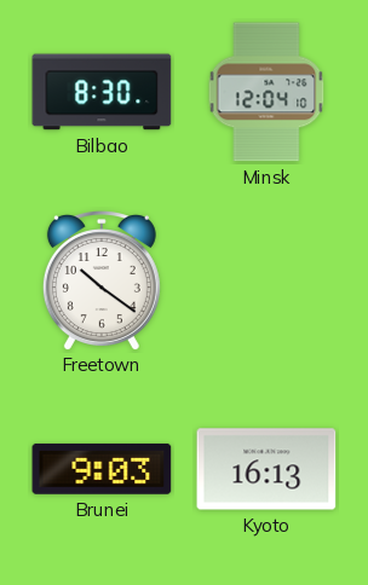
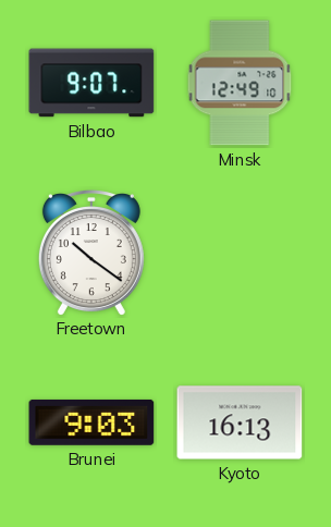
Bilbao: 8:30 -> 9:07
Minsk: 12:04 -> 12:49
